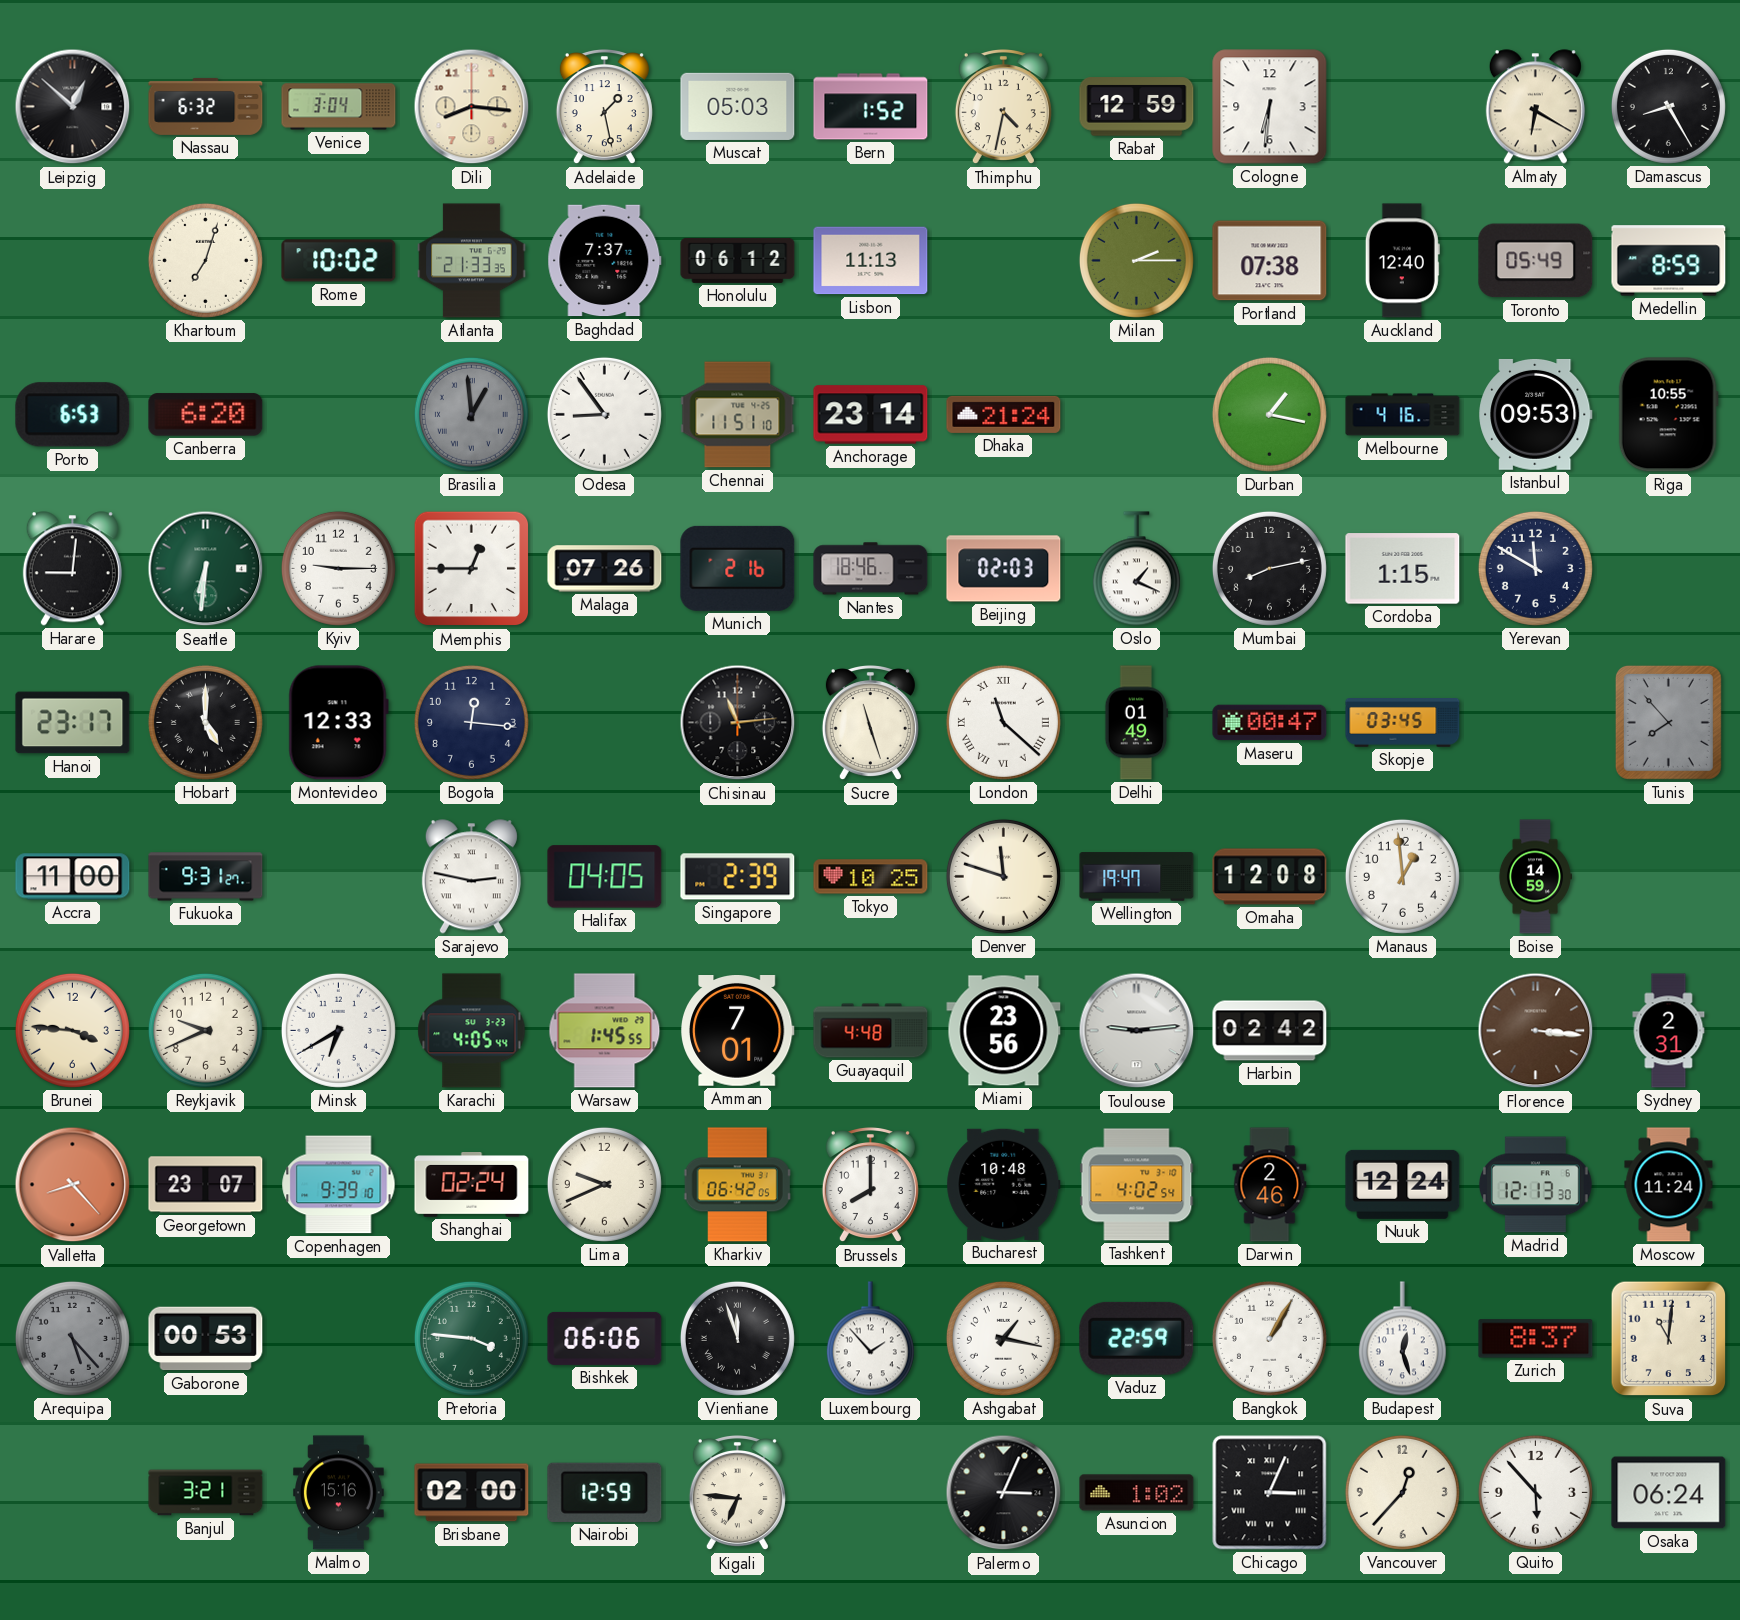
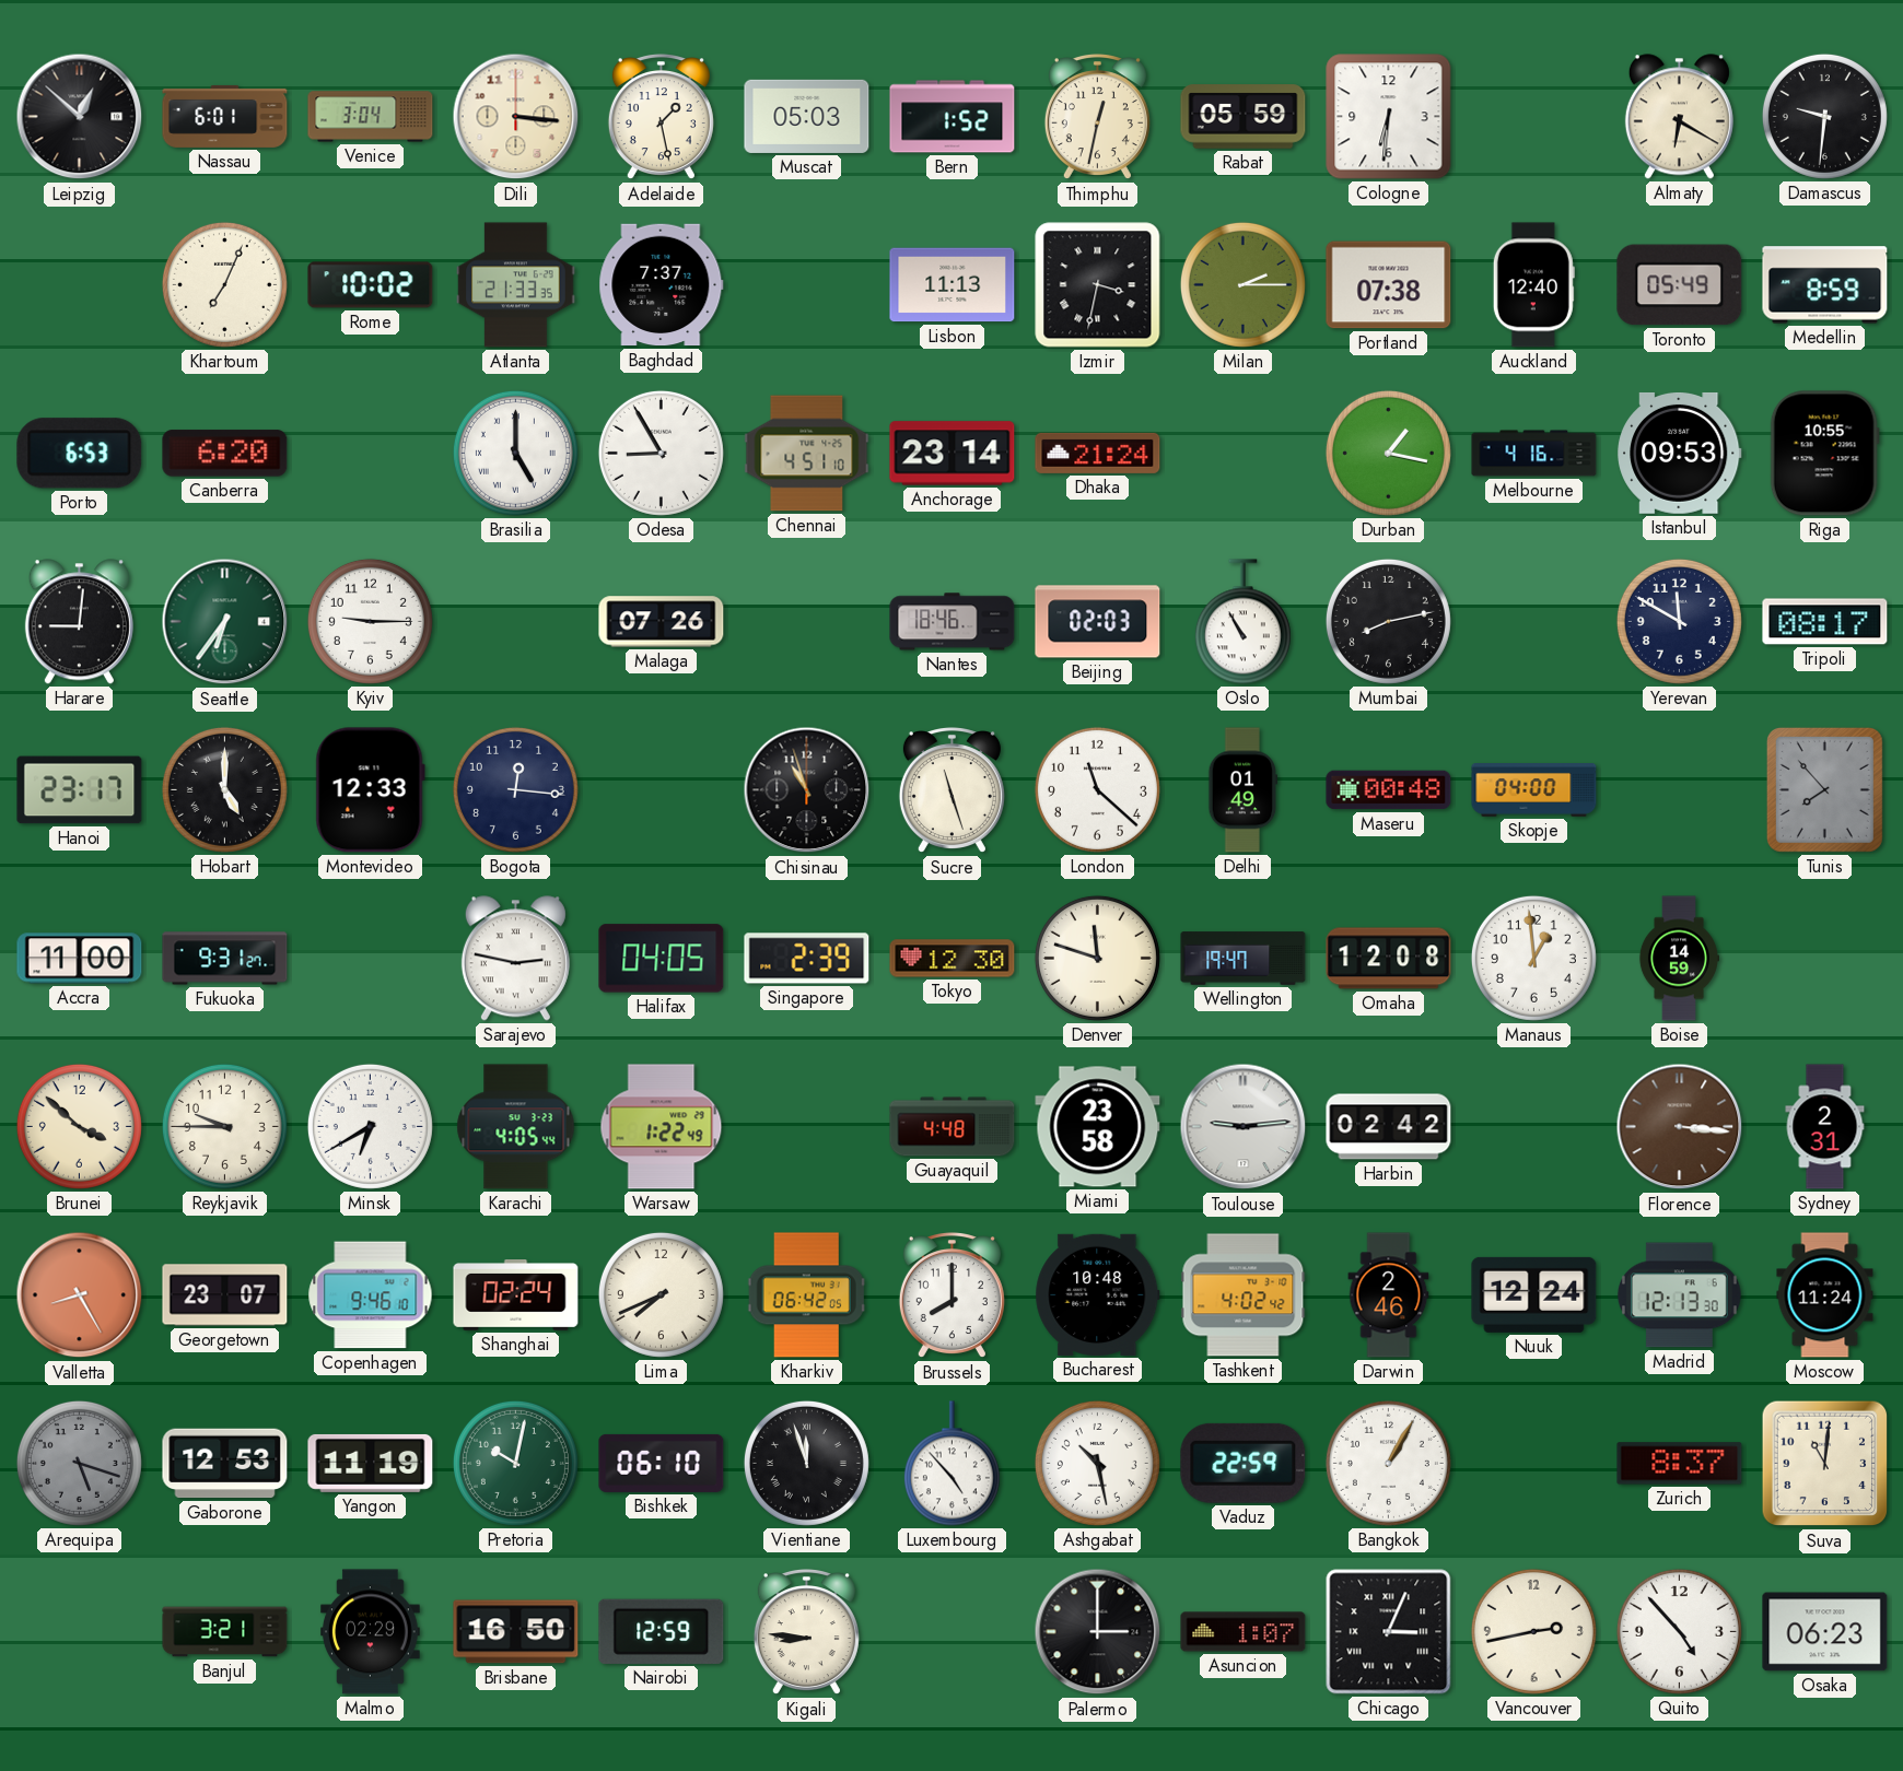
Nassau: 6:32 -> 6:01
Dili: 8:16 -> 3:16
Thimphu: 4:32 -> 12:32
Rabat: 12:59 -> 05:59
Damascus: 8:25 -> 9:31
Khartoum: 7:03 -> 7:04
Honolulu: 06:12 -> none
Izmir: none -> 3:32
Brasilia: 12:59 -> 5:00
Brasilia dial: grey -> white
Odesa: 8:54 -> 8:55
Chennai: 11:51 -> 4:51
Seattle: 6:31 -> 6:36
Memphis: 12:45 -> none
Munich: 2:16 -> none
Oslo: 1:19 -> 10:55
Cordoba: 1:15 -> none
Tripoli: none -> 08:17
Chisinau: 11:14 -> 10:57
London numerals: Roman -> Arabic
Maseru: 00:47 -> 00:48
Skopje: 03:45 -> 04:00
Tokyo: 10:25 -> 12:30
Brunei: 3:46 -> 3:52
Reykjavik: 9:41 -> 9:45
Warsaw: 1:45 -> 1:22
Amman: 7:01 -> none
Miami: 23:56 -> 23:58
Valletta: 8:23 -> 8:25
Copenhagen: 9:39 -> 9:46
Lima: 9:41 -> 7:41
Tashkent: 4:02:54 -> 4:02:42
Arequipa: 5:23 -> 5:18
Gaborone: 00:53 -> 12:53
Yangon: none -> 11:19
Pretoria: 3:46 -> 10:02
Bishkek: 06:06 -> 06:10
Luxembourg: 1:53 -> 4:53
Ashgabat: 1:17 -> 10:28
Budapest: 12:27 -> none
Malmo: 15:16 -> 02:29
Brisbane: 02:00 -> 16:50
Kigali: 6:46 -> 8:46
Palermo: 3:04 -> 3:00
Asuncion: 1:02 -> 1:07
Vancouver: 12:37 -> 2:43
Quito: 5:53 -> 4:53
Osaka: 06:24 -> 06:23
